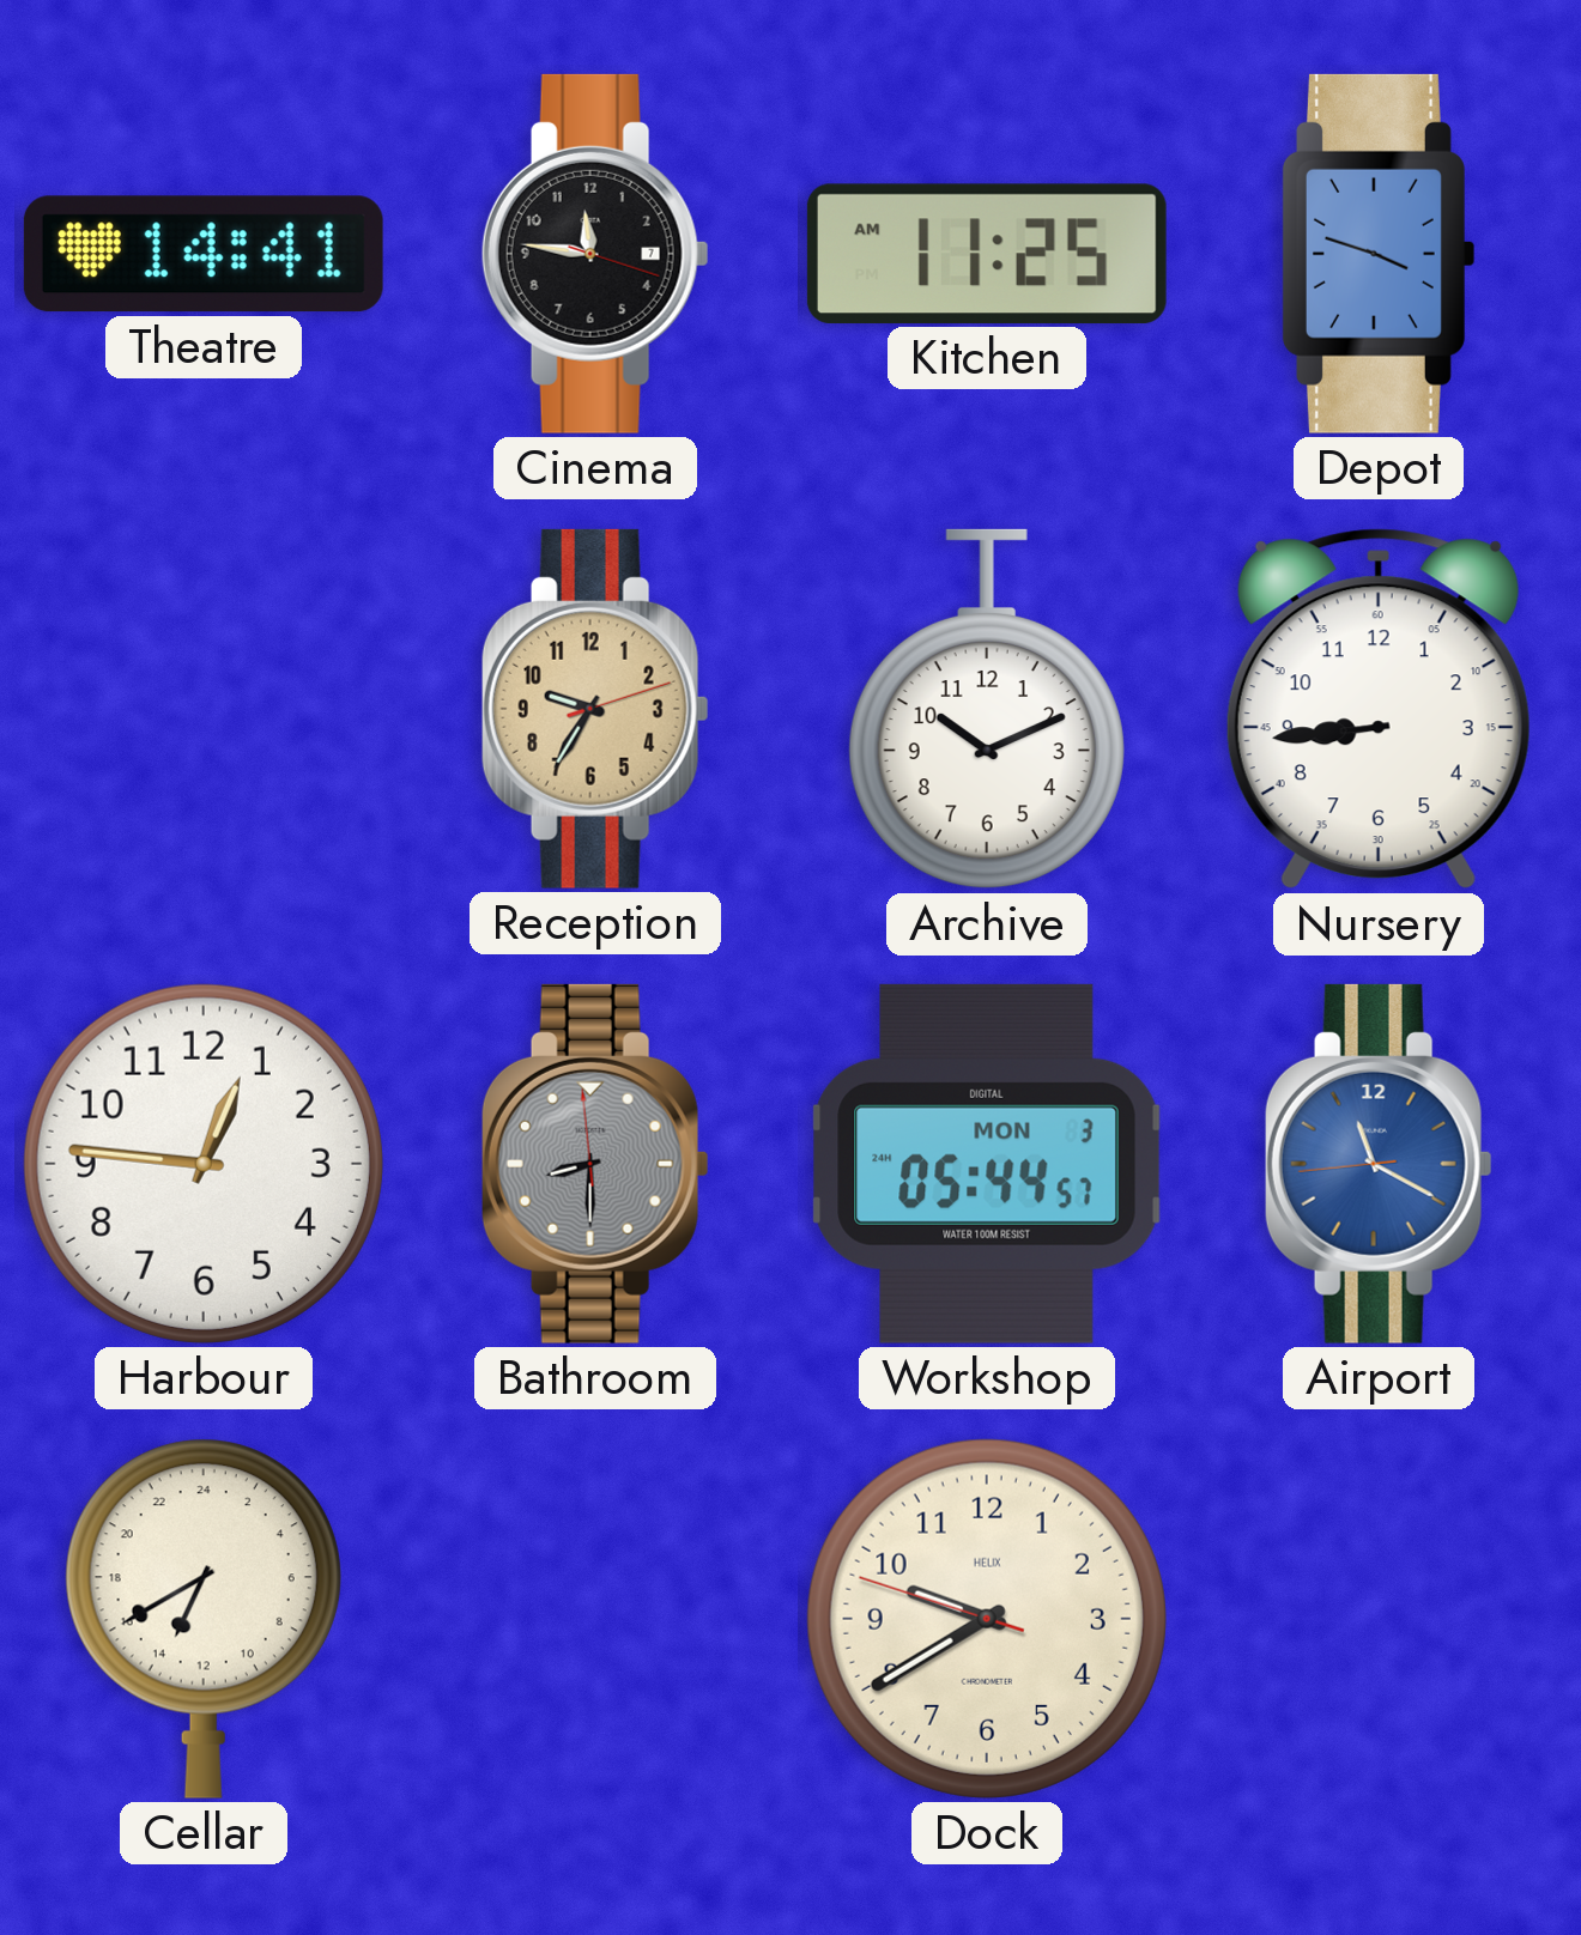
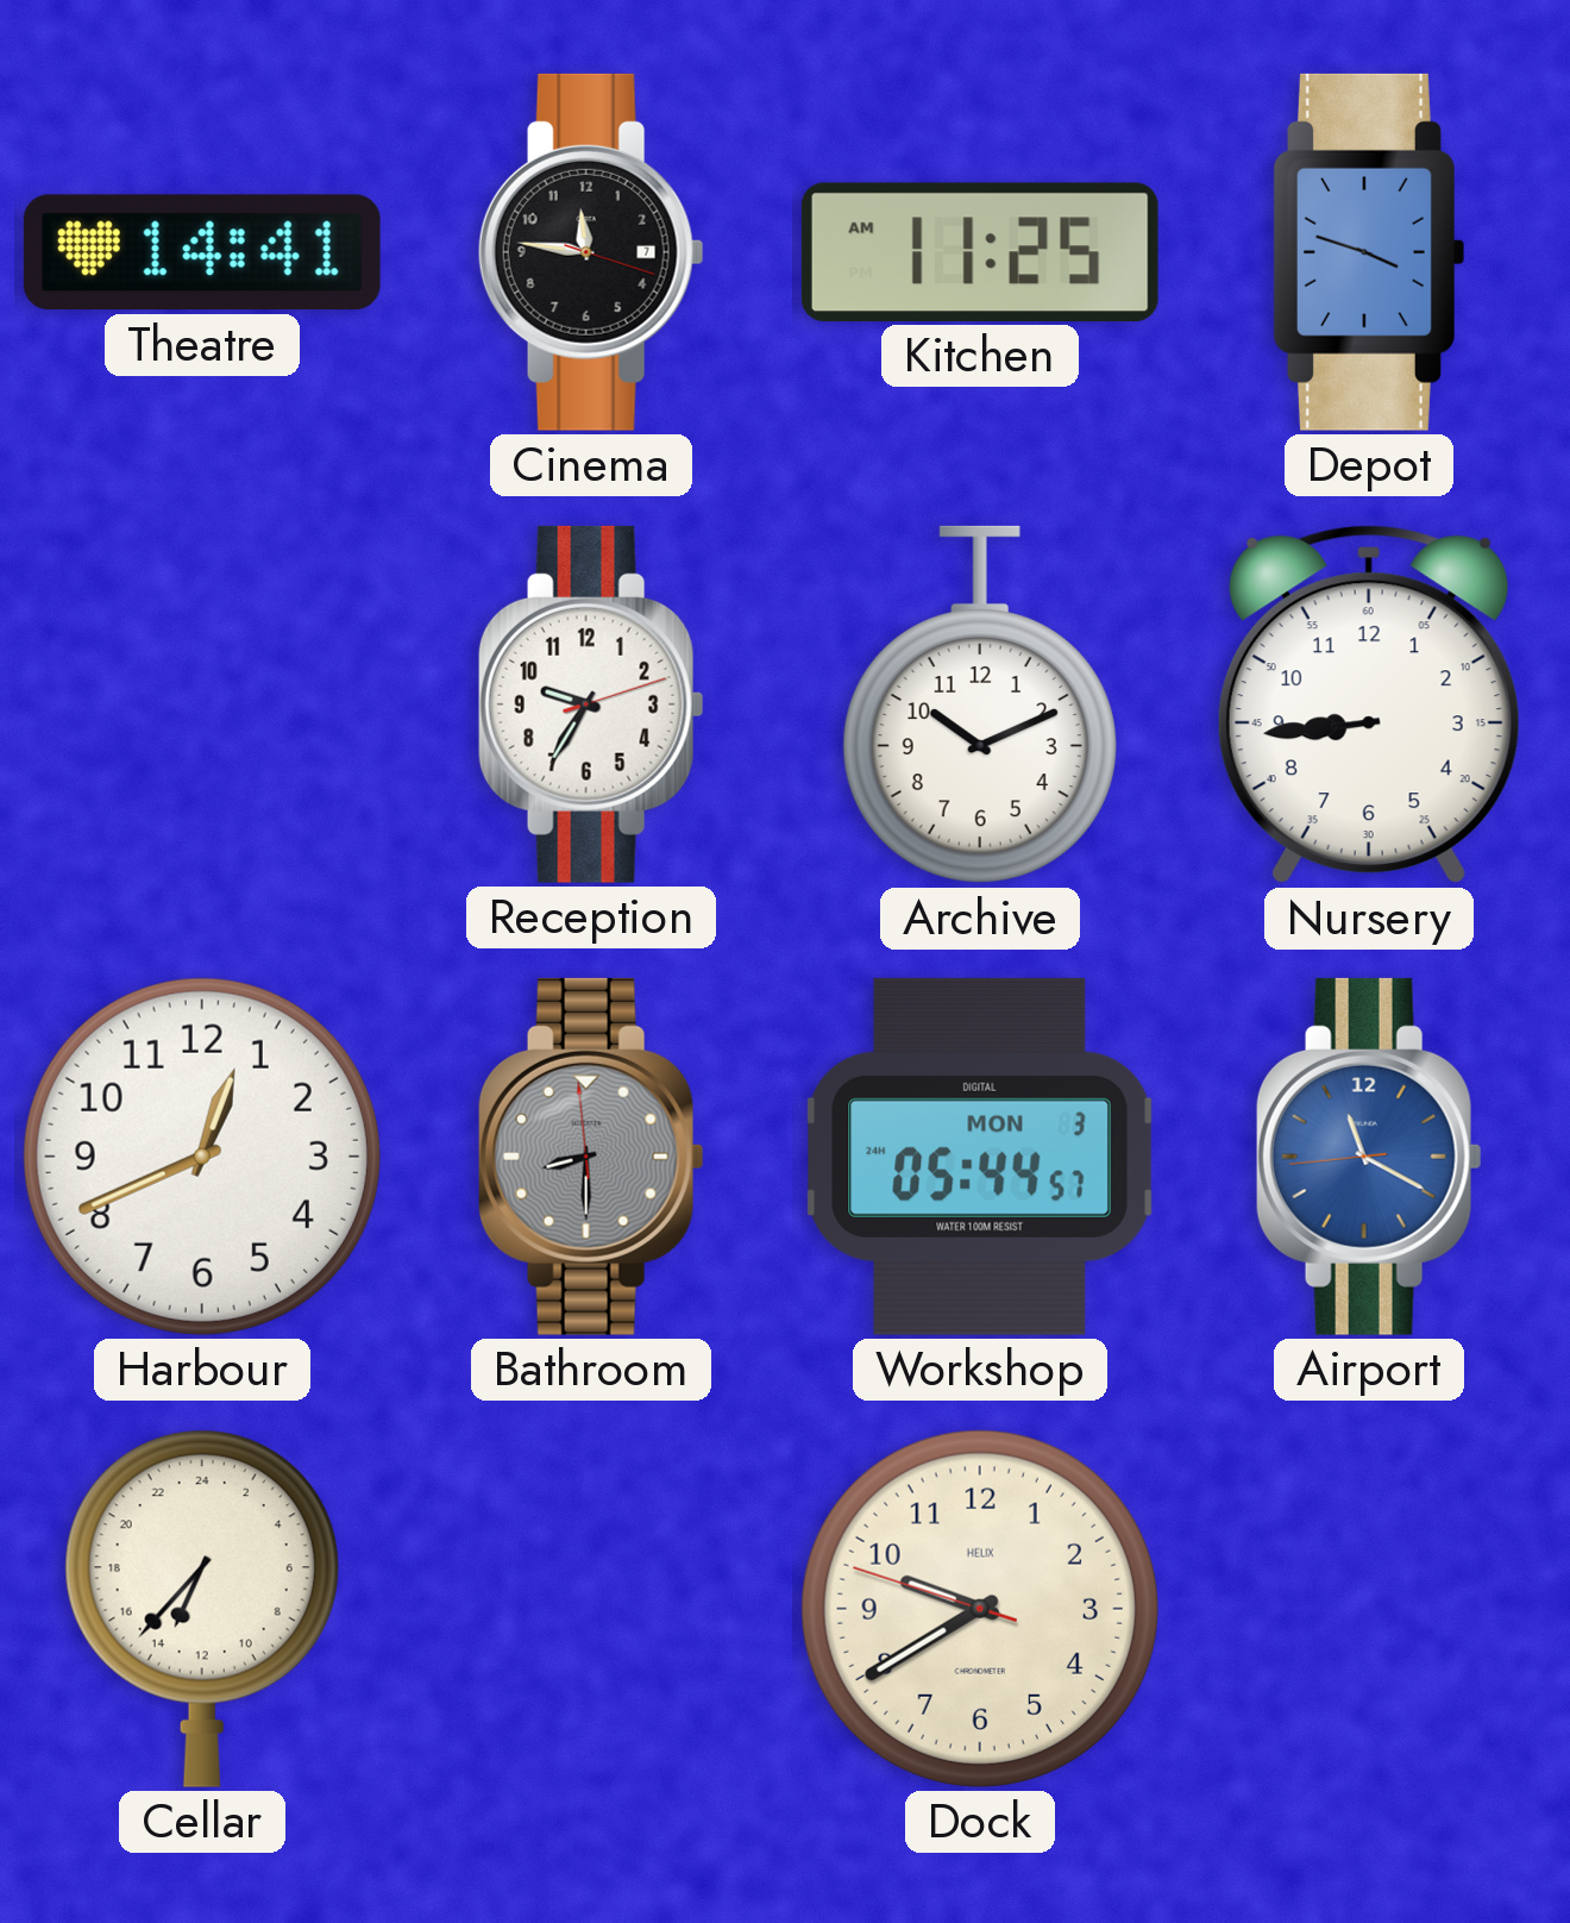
Reception dial: champagne -> white
Harbour: 12:46 -> 12:41
Cellar: 13:40 -> 13:37
